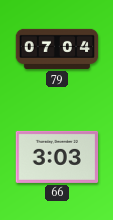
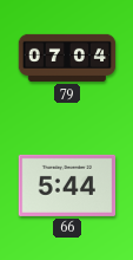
66: 3:03 -> 5:44
